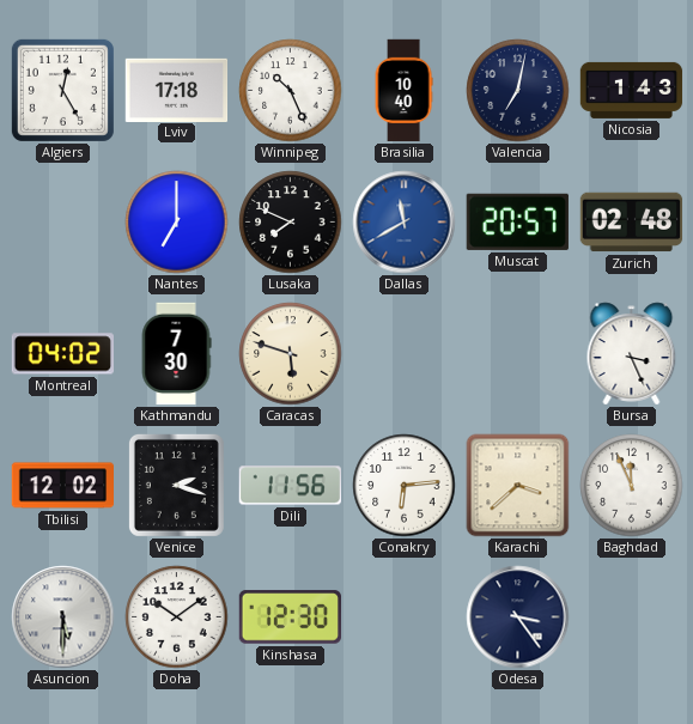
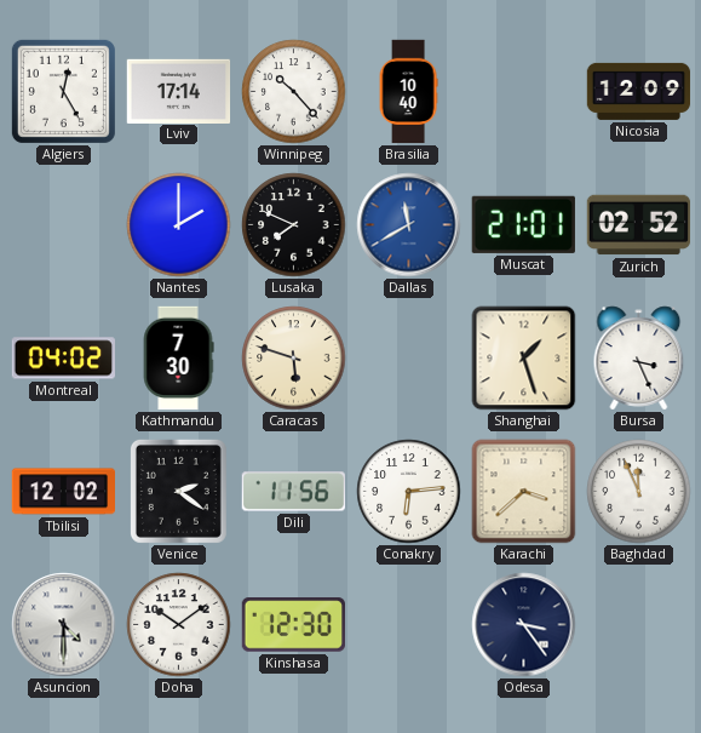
Lviv: 17:18 -> 17:14
Winnipeg: 10:26 -> 10:23
Valencia: 7:02 -> none
Nicosia: 1:43 -> 12:09
Nantes: 7:00 -> 2:00
Muscat: 20:57 -> 21:01
Zurich: 02:48 -> 02:52
Shanghai: none -> 1:27
Venice: 2:18 -> 2:21
Asuncion: 5:30 -> 4:30
